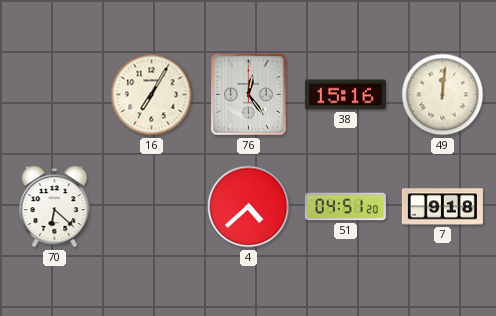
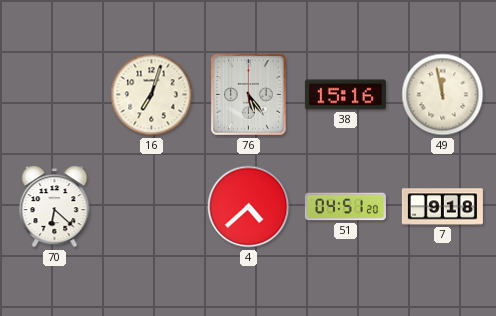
16: 7:05 -> 7:03
76: 12:24 -> 5:24
49: 12:01 -> 11:58
